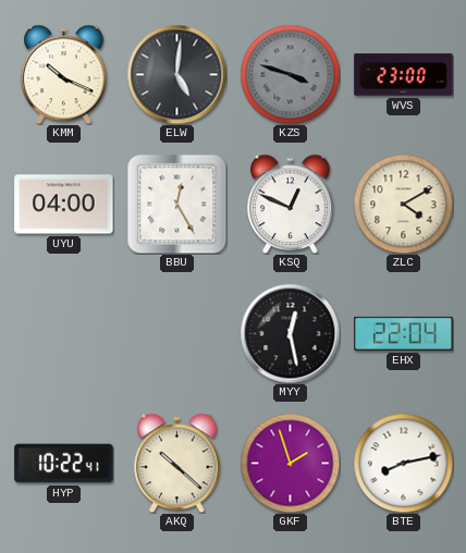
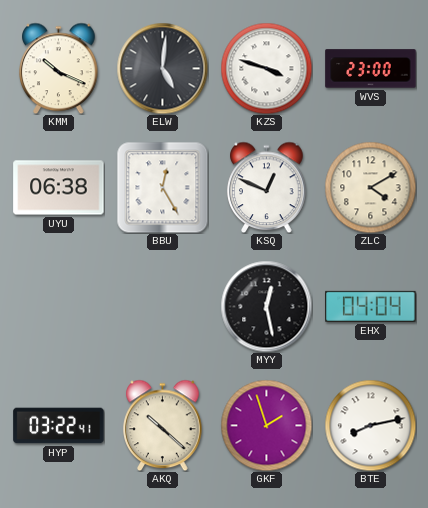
KZS dial: grey -> white
UYU: 04:00 -> 06:38
EHX: 22:04 -> 04:04
HYP: 10:22 -> 03:22
